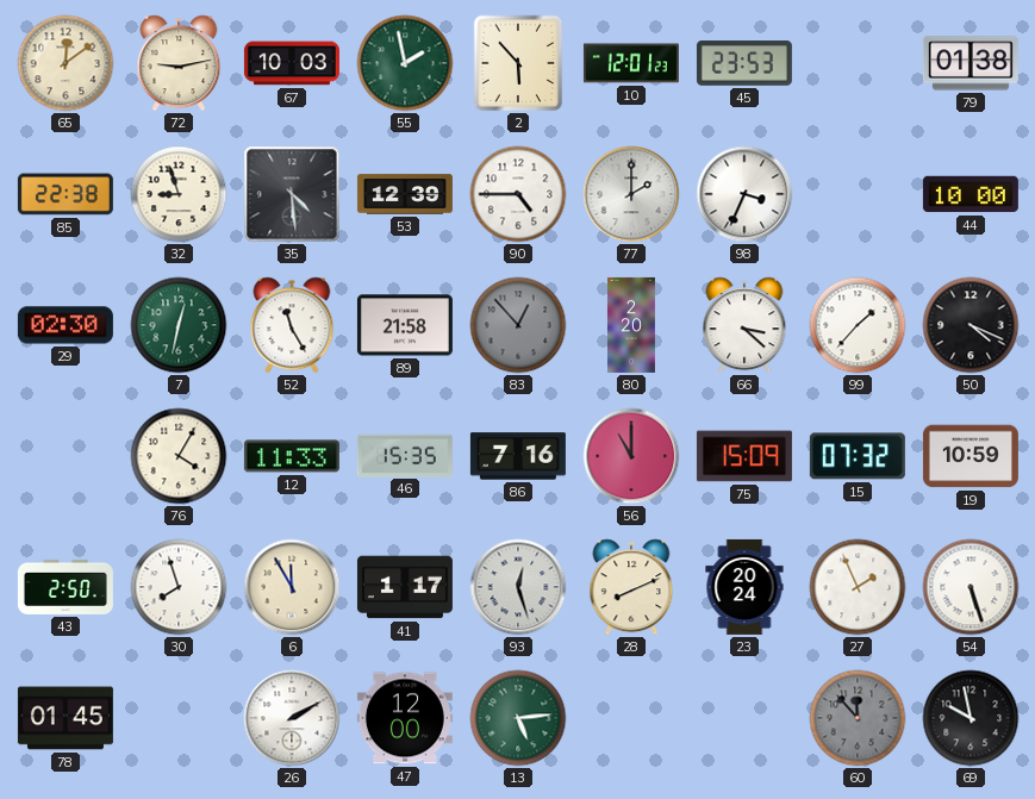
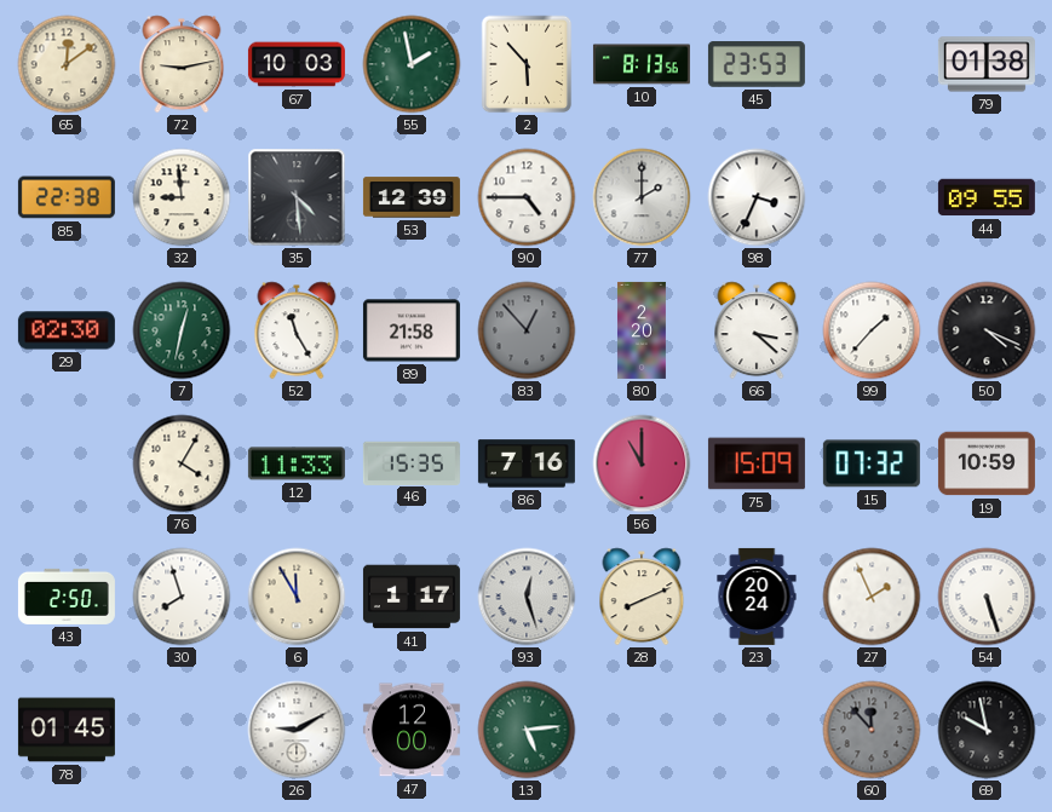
10: 12:01 -> 8:13
32: 8:57 -> 8:59
44: 10:00 -> 09:55
26: 2:10 -> 9:10
